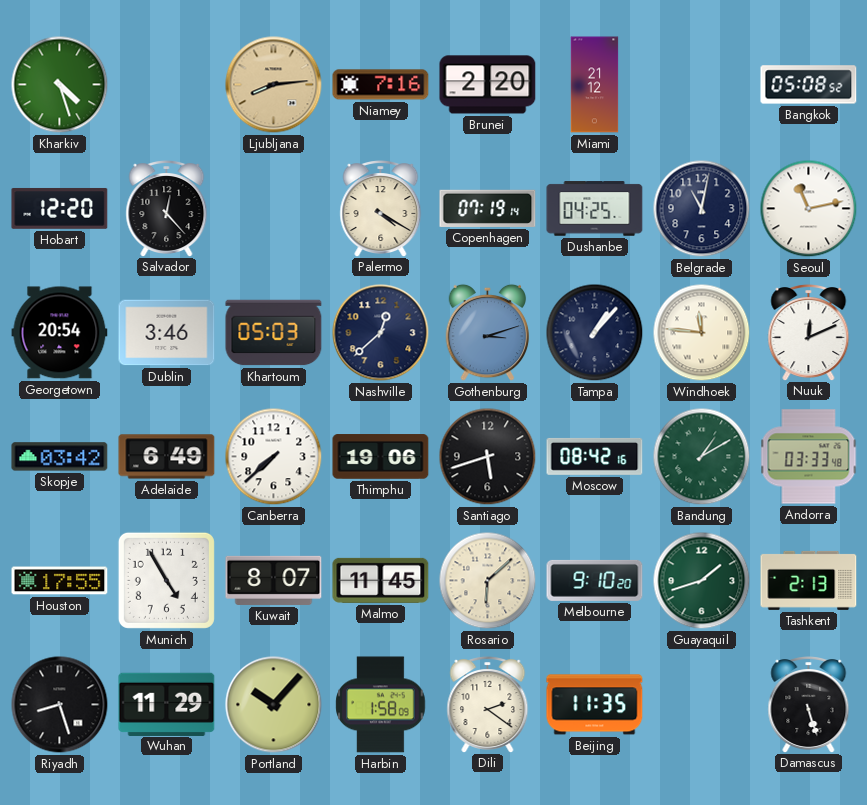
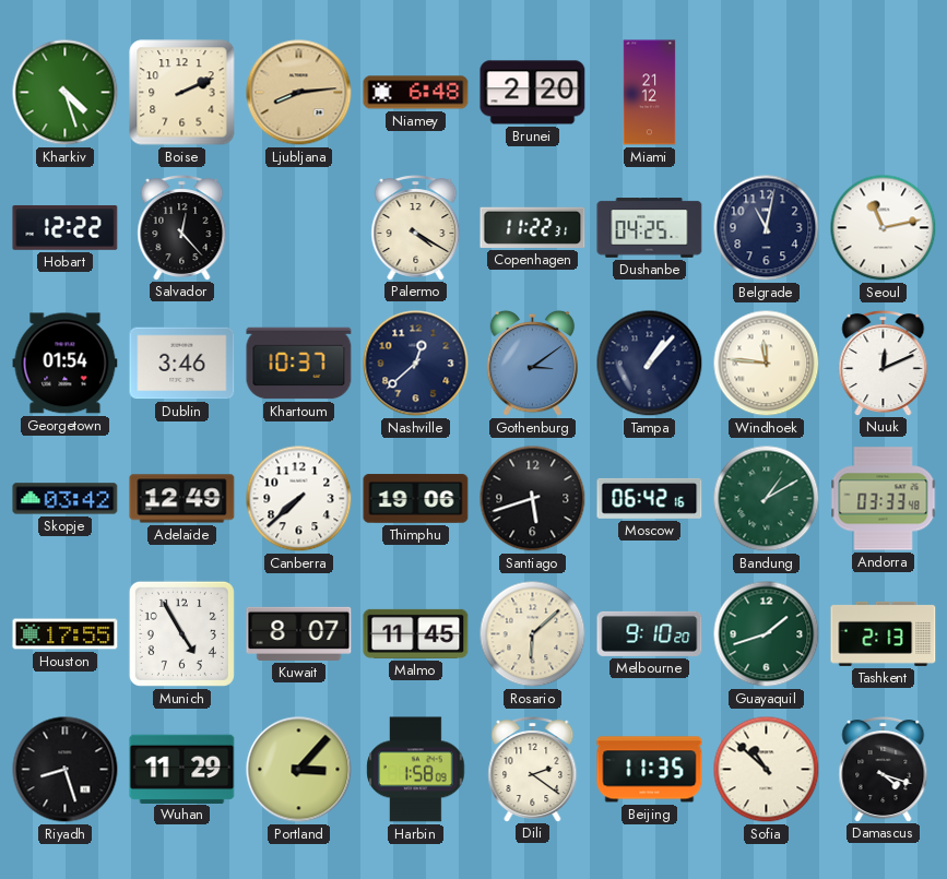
Boise: none -> 2:11
Niamey: 7:16 -> 6:48
Bangkok: 05:08 -> none
Hobart: 12:20 -> 12:22
Copenhagen: 07:19 -> 11:22
Georgetown: 20:54 -> 01:54
Khartoum: 05:03 -> 10:37
Gothenburg: 3:12 -> 3:09
Adelaide: 6:49 -> 12:49
Moscow: 08:42 -> 06:42
Portland: 10:07 -> 3:07
Sofia: none -> 10:52
Damascus: 5:27 -> 4:18
